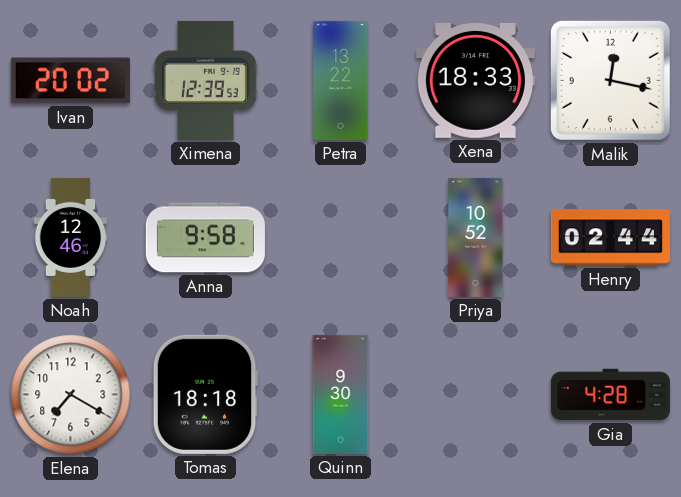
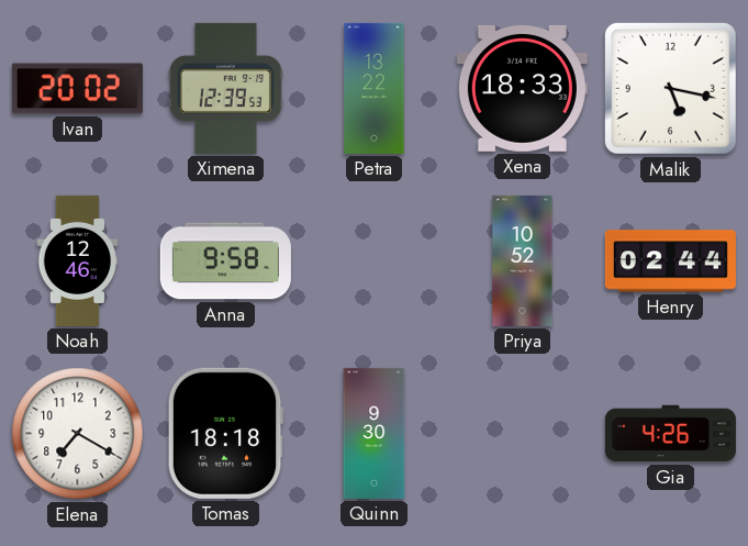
Malik: 12:17 -> 5:17
Gia: 4:28 -> 4:26
